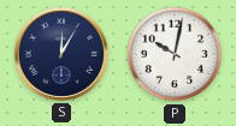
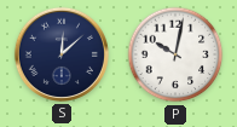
S: 12:05 -> 12:08
